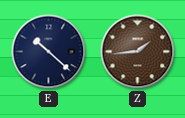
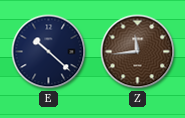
Z: 1:44 -> 11:44
